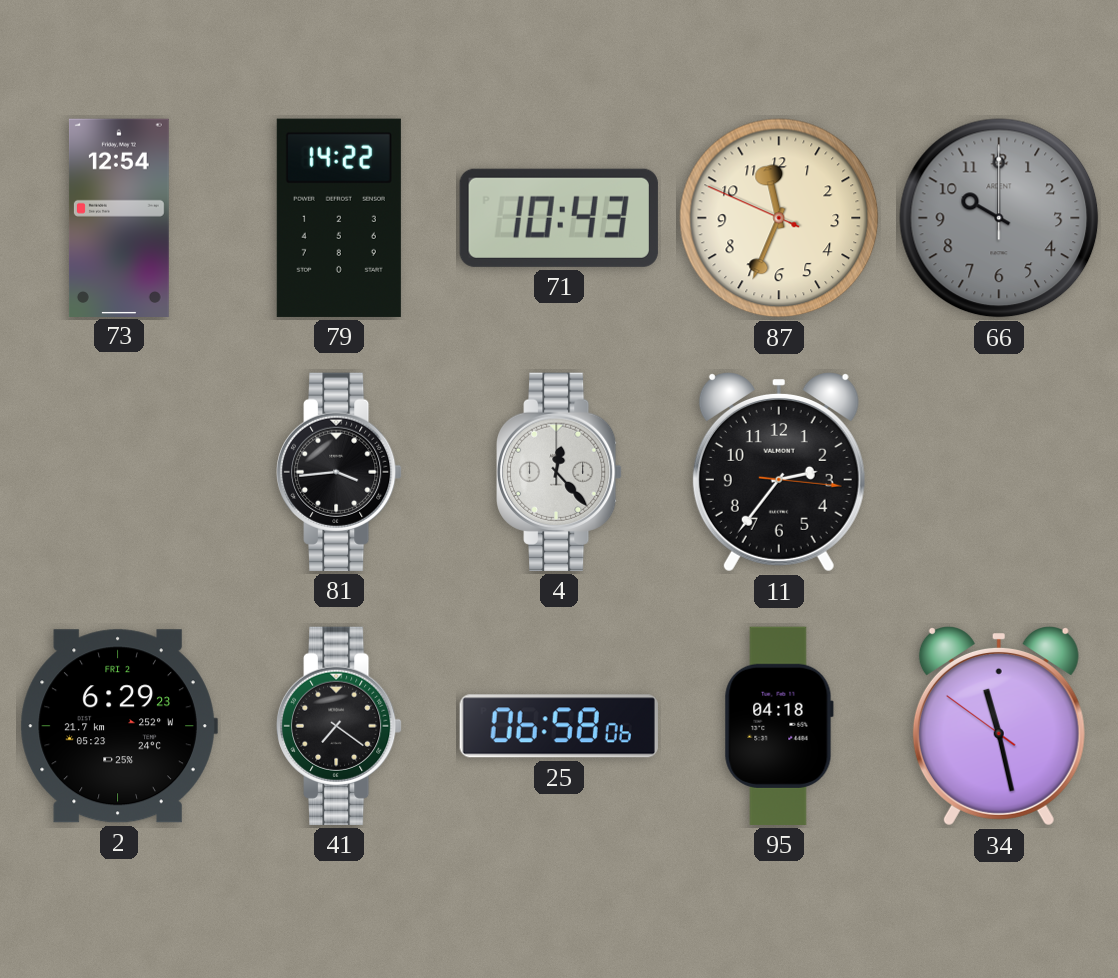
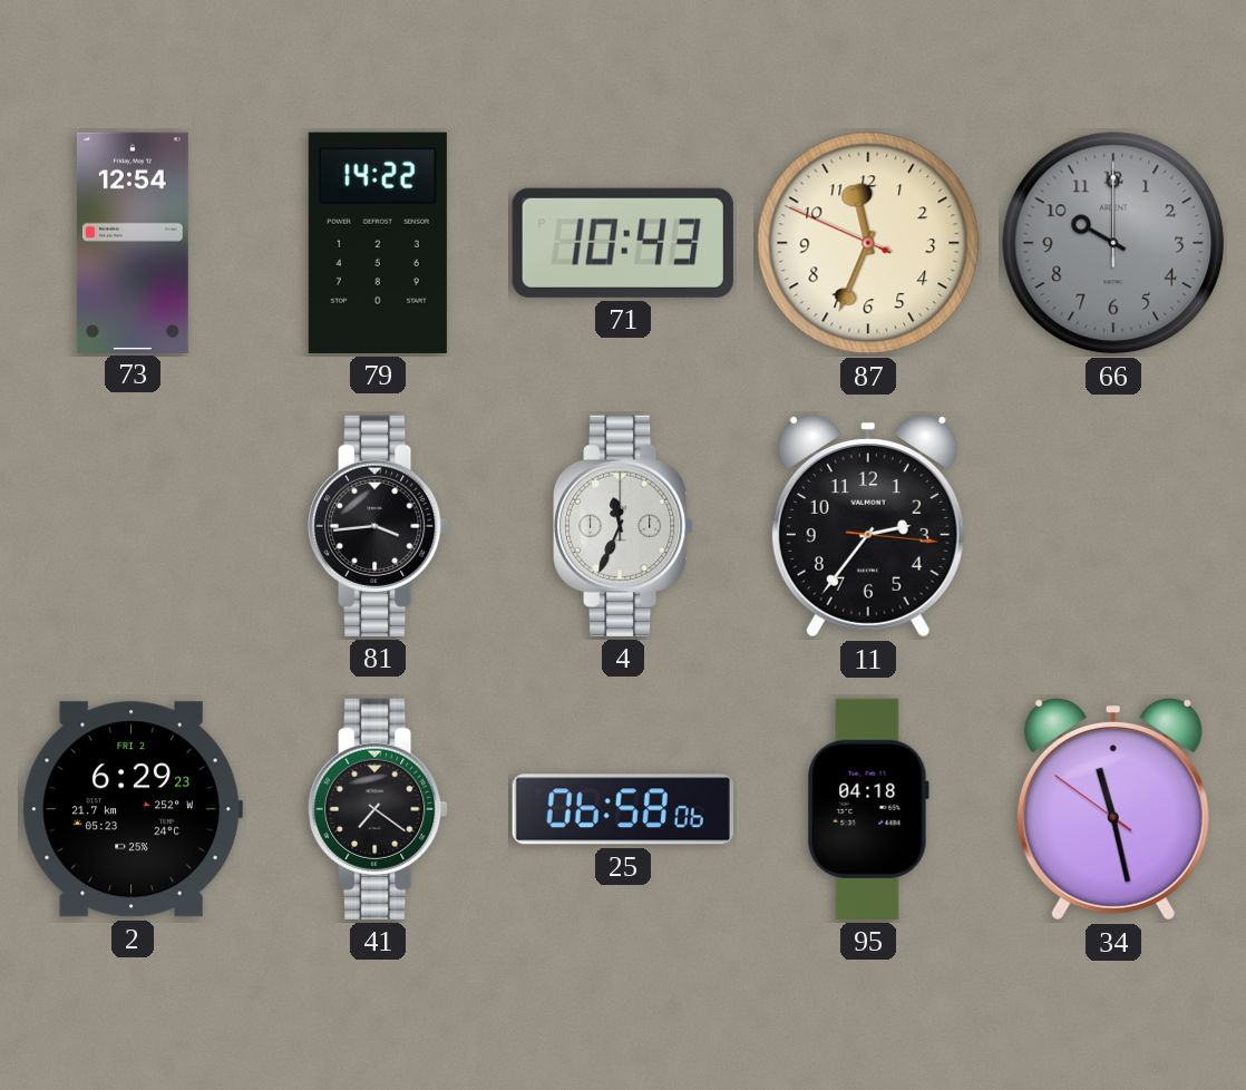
4: 12:23 -> 11:34
